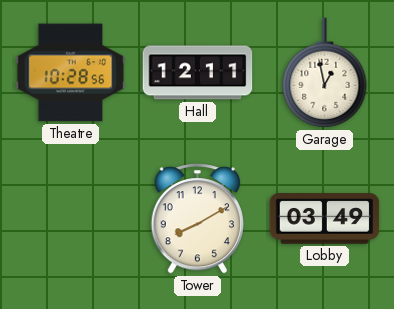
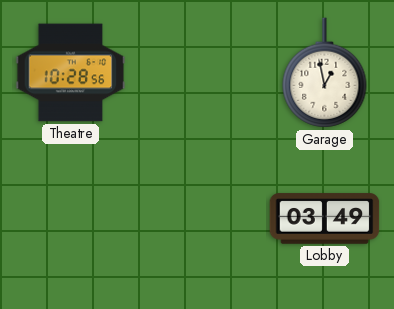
Hall: 12:11 -> none
Tower: 8:10 -> none
